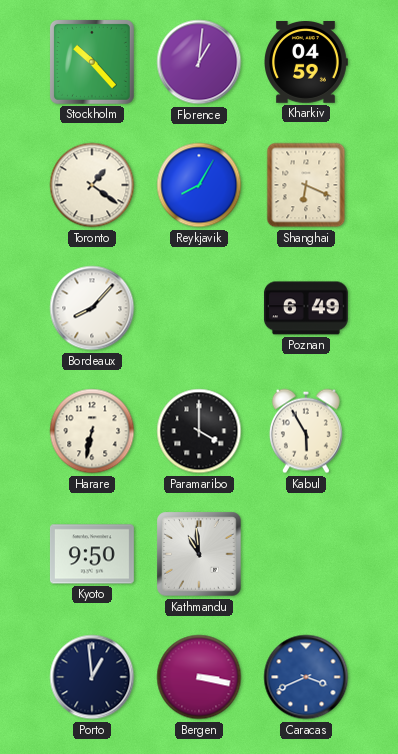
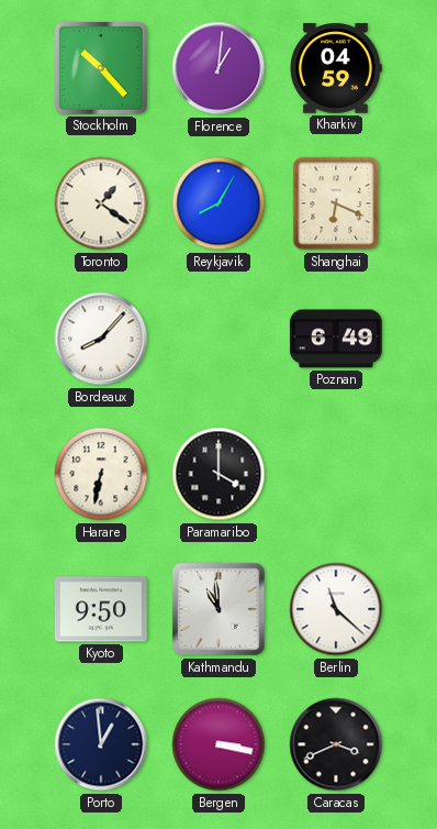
Kabul: 5:55 -> none
Berlin: none -> 11:22
Caracas dial: blue -> black
